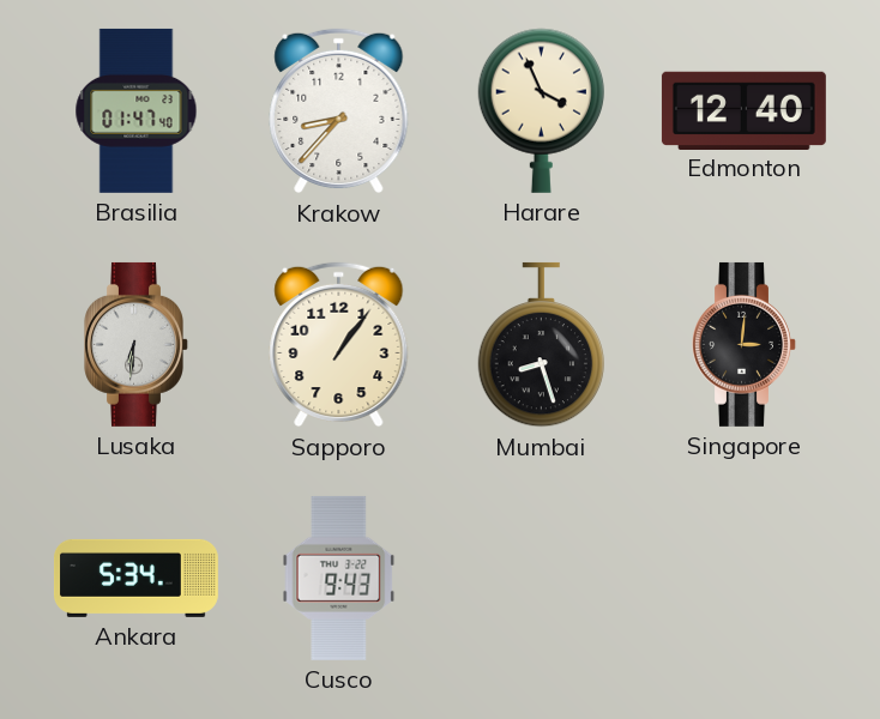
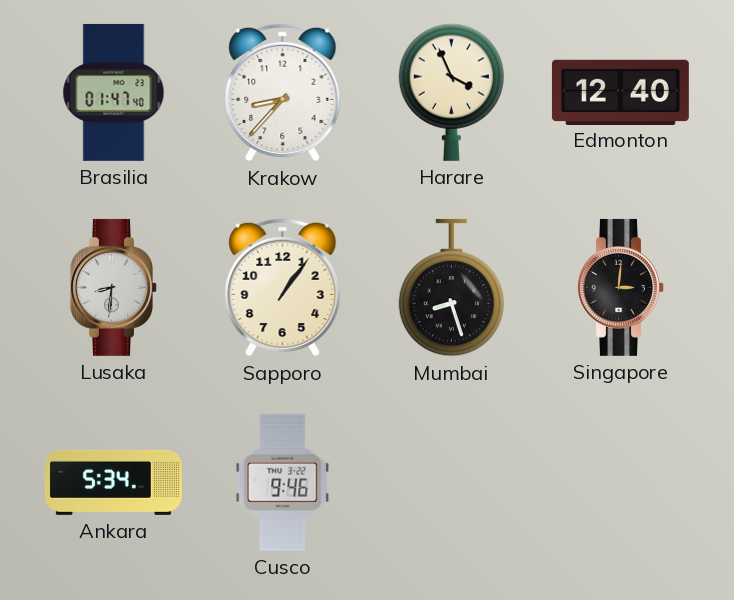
Lusaka: 6:31 -> 8:31
Cusco: 9:43 -> 9:46
